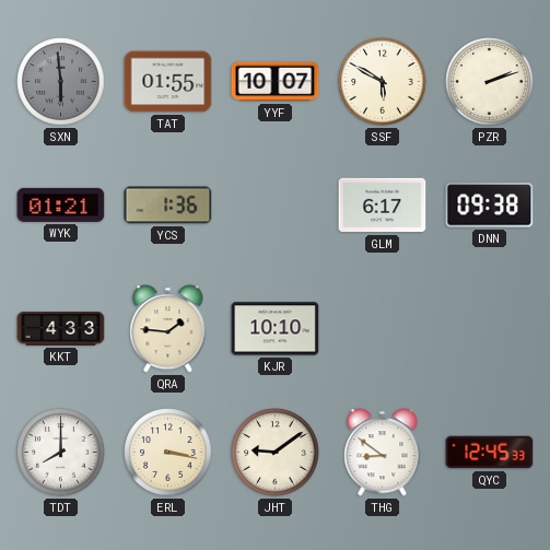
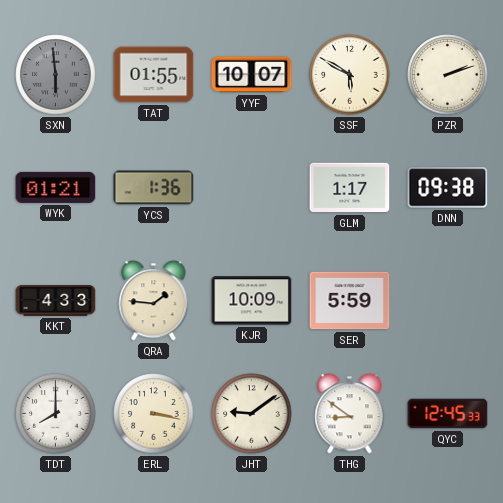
GLM: 6:17 -> 1:17
KJR: 10:10 -> 10:09
SER: none -> 5:59
